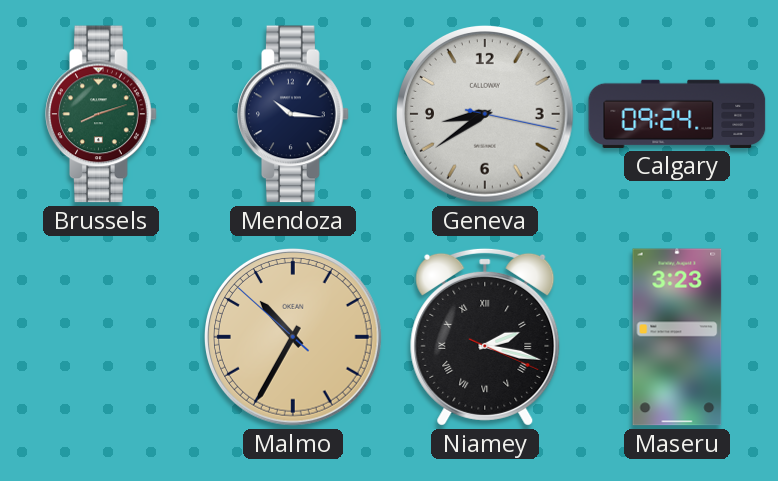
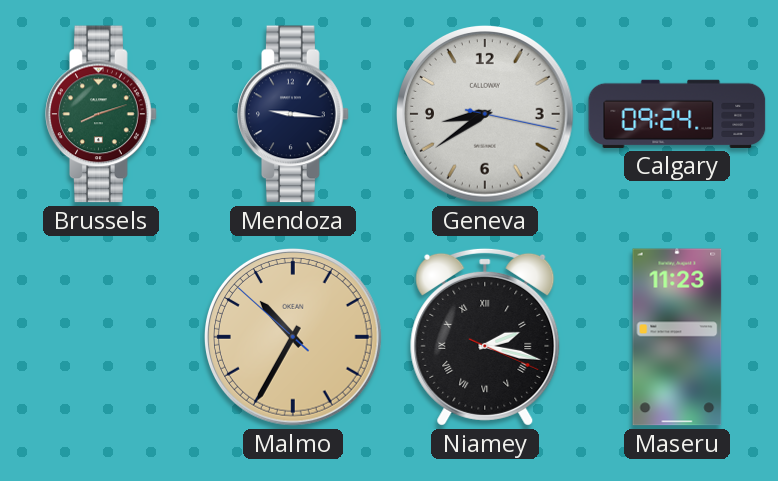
Mendoza: 10:16 -> 9:16
Maseru: 3:23 -> 11:23
